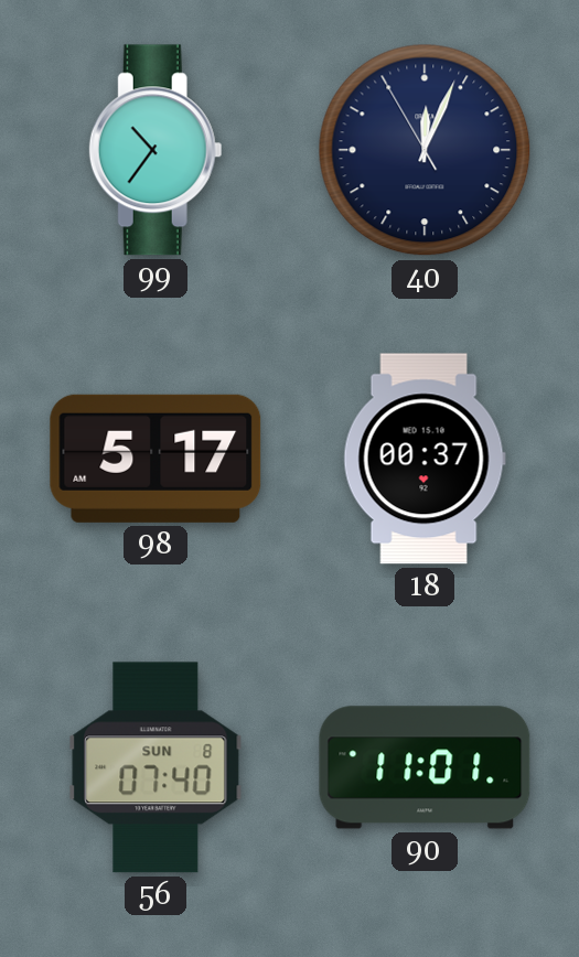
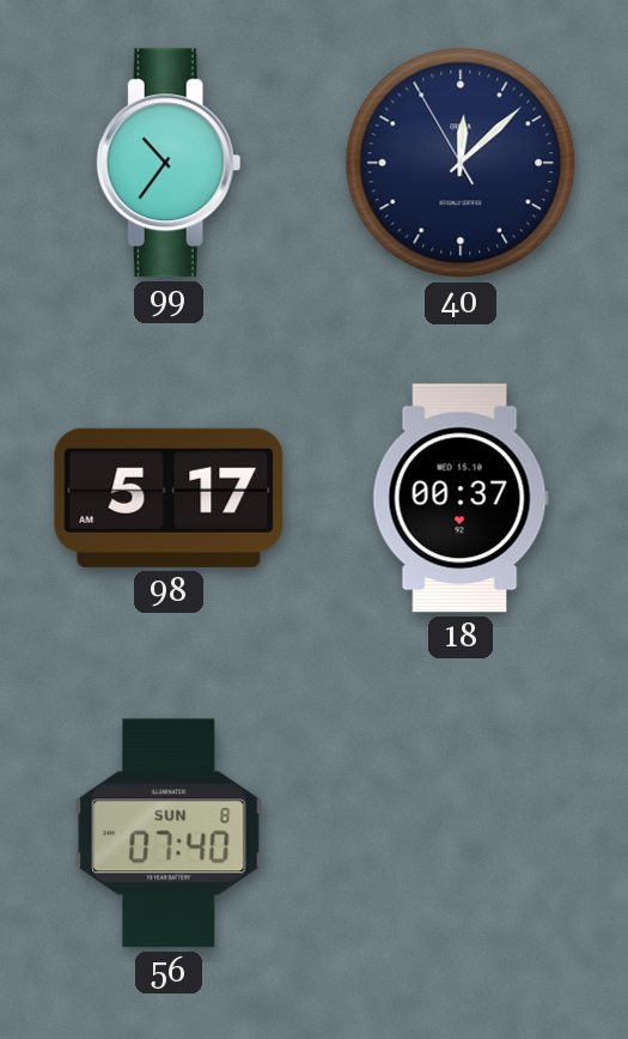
40: 12:03 -> 12:07
90: 11:01 -> none
